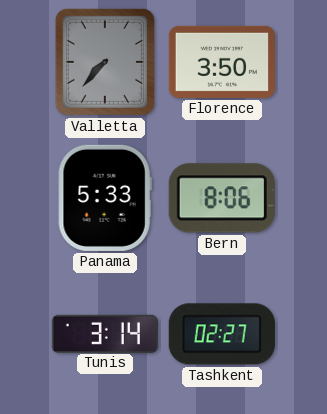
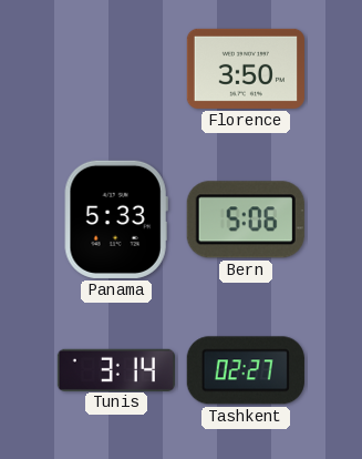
Valletta: 7:37 -> none
Bern: 8:06 -> 5:06
